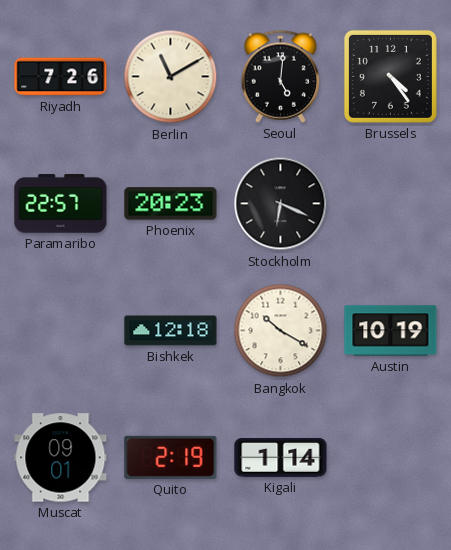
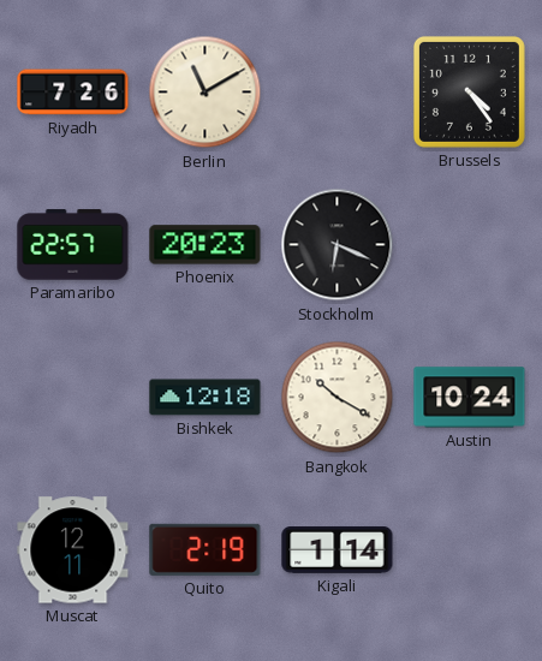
Seoul: 5:01 -> none
Austin: 10:19 -> 10:24
Muscat: 09:01 -> 12:11
